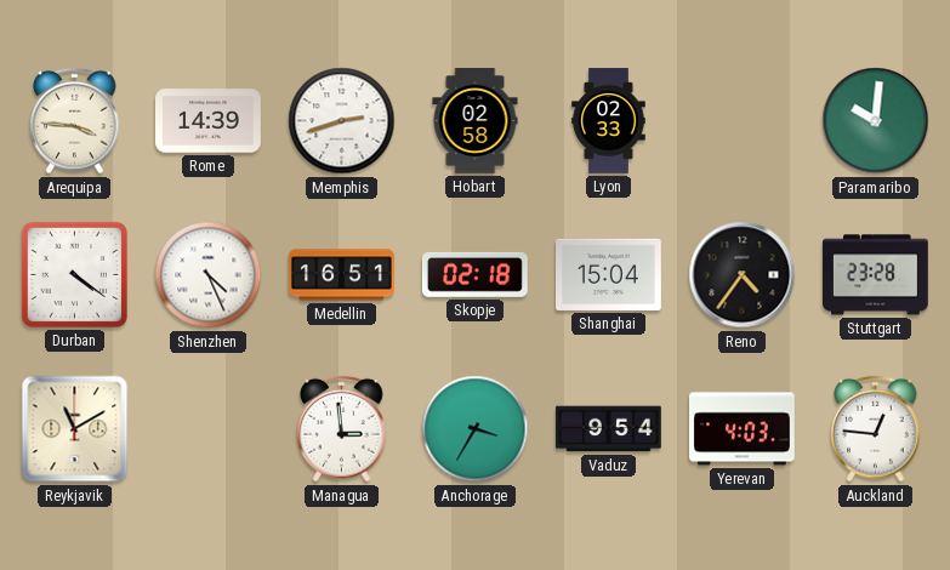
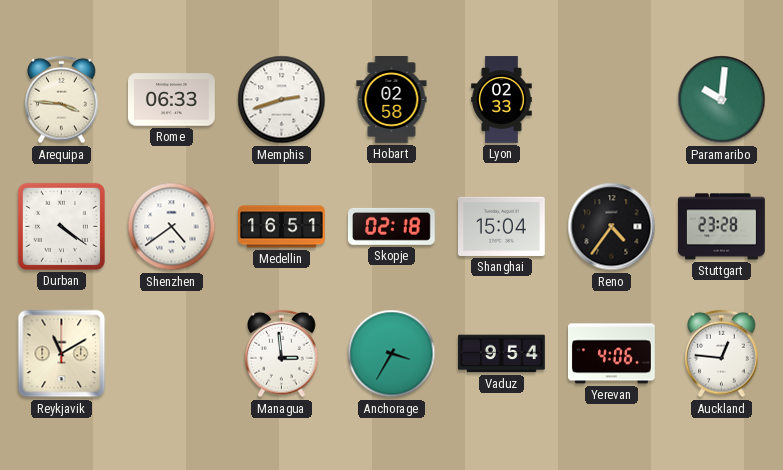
Rome: 14:39 -> 06:33
Shenzhen: 4:26 -> 4:39
Yerevan: 4:03 -> 4:06
